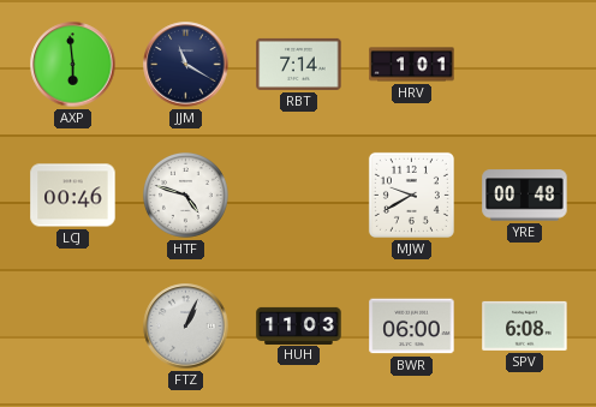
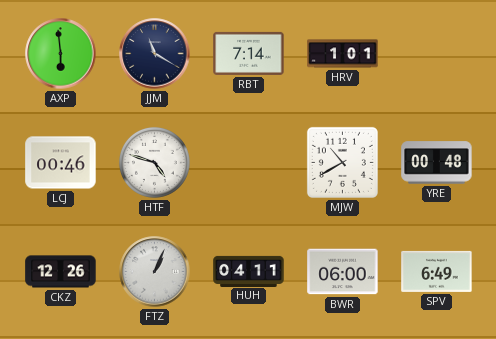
MJW: 9:40 -> 10:40
CKZ: none -> 12:26
HUH: 11:03 -> 04:11
SPV: 6:08 -> 6:49
